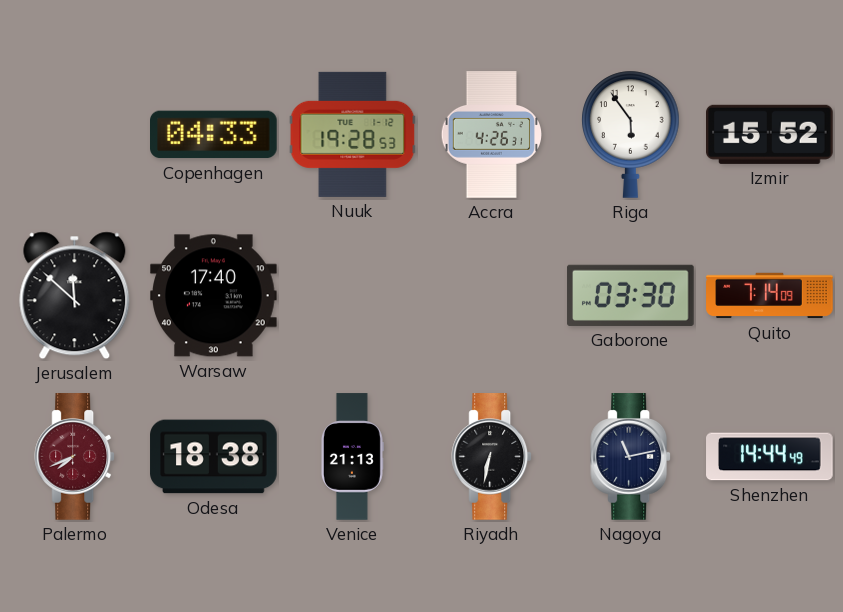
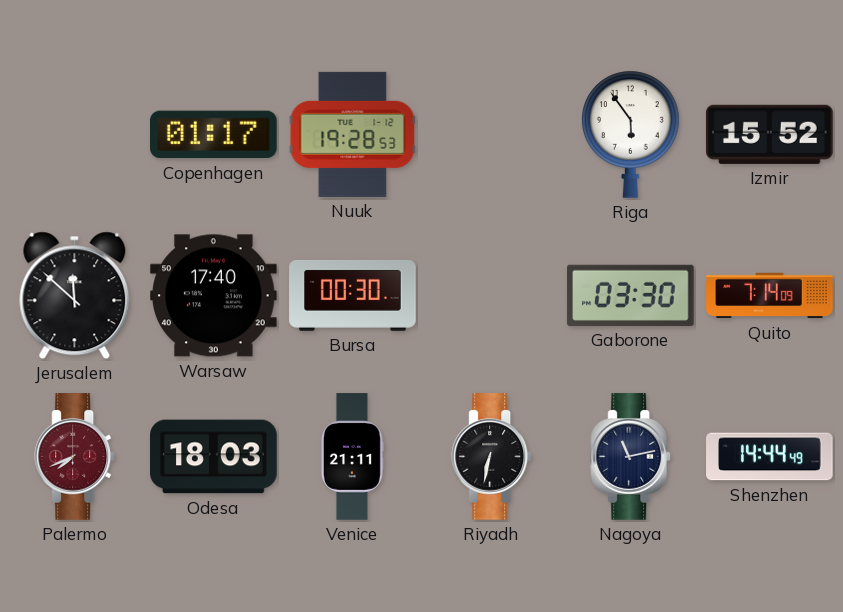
Copenhagen: 04:33 -> 01:17
Accra: 4:26 -> none
Bursa: none -> 00:30
Odesa: 18:38 -> 18:03
Venice: 21:13 -> 21:11
